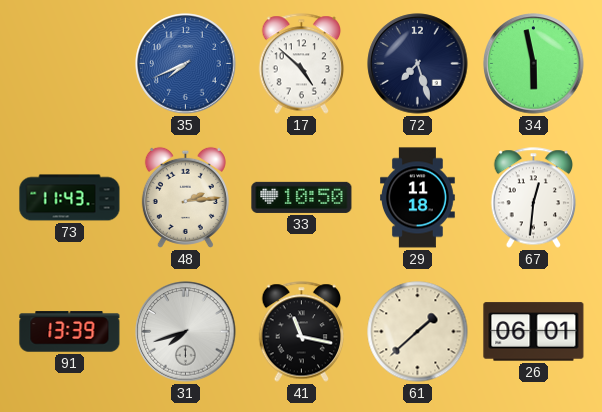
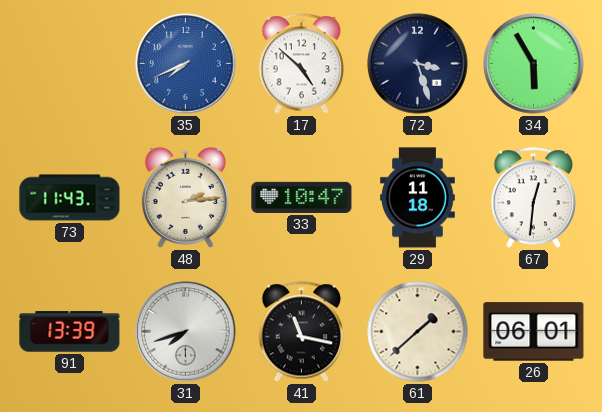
72: 7:27 -> 3:27
34: 5:58 -> 5:55
33: 10:50 -> 10:47
